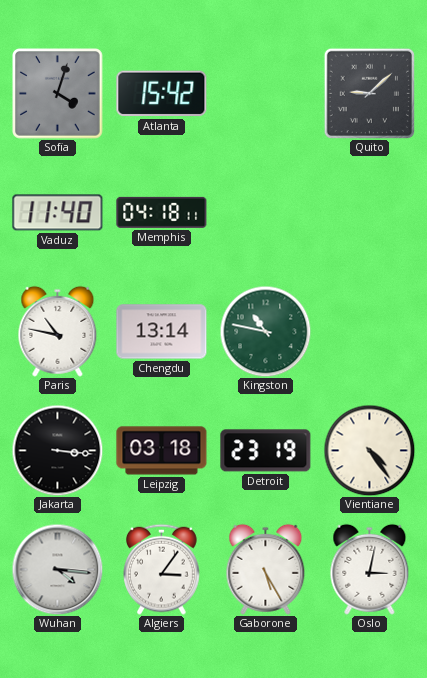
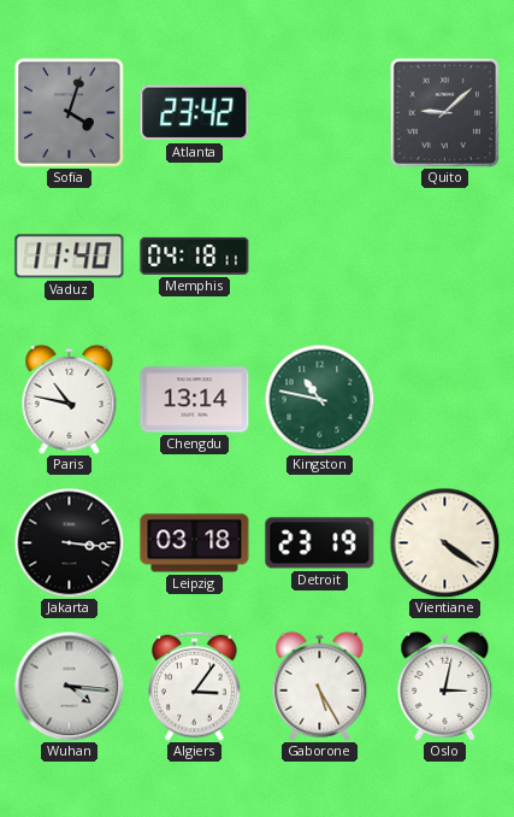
Atlanta: 15:42 -> 23:42
Vientiane: 4:24 -> 4:21
